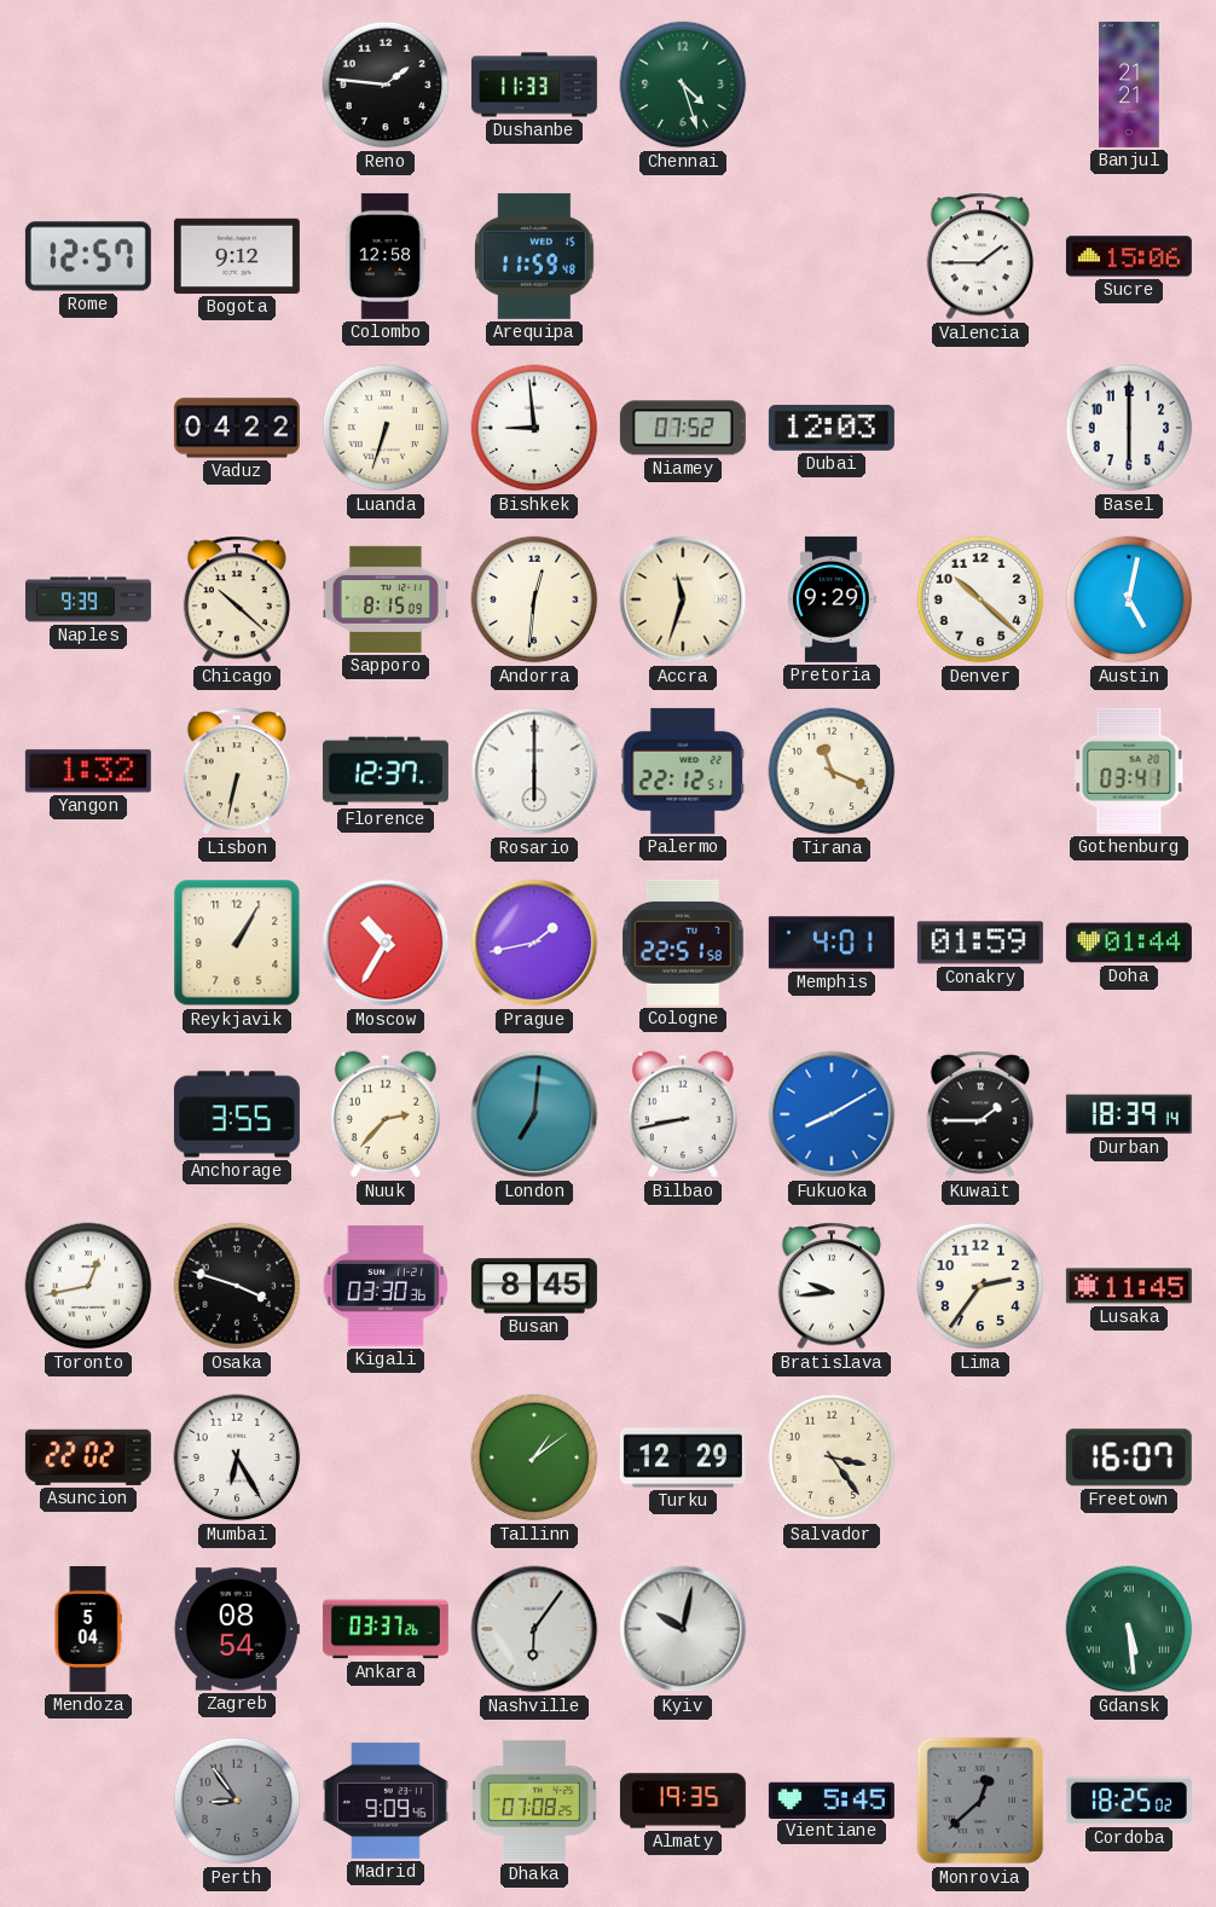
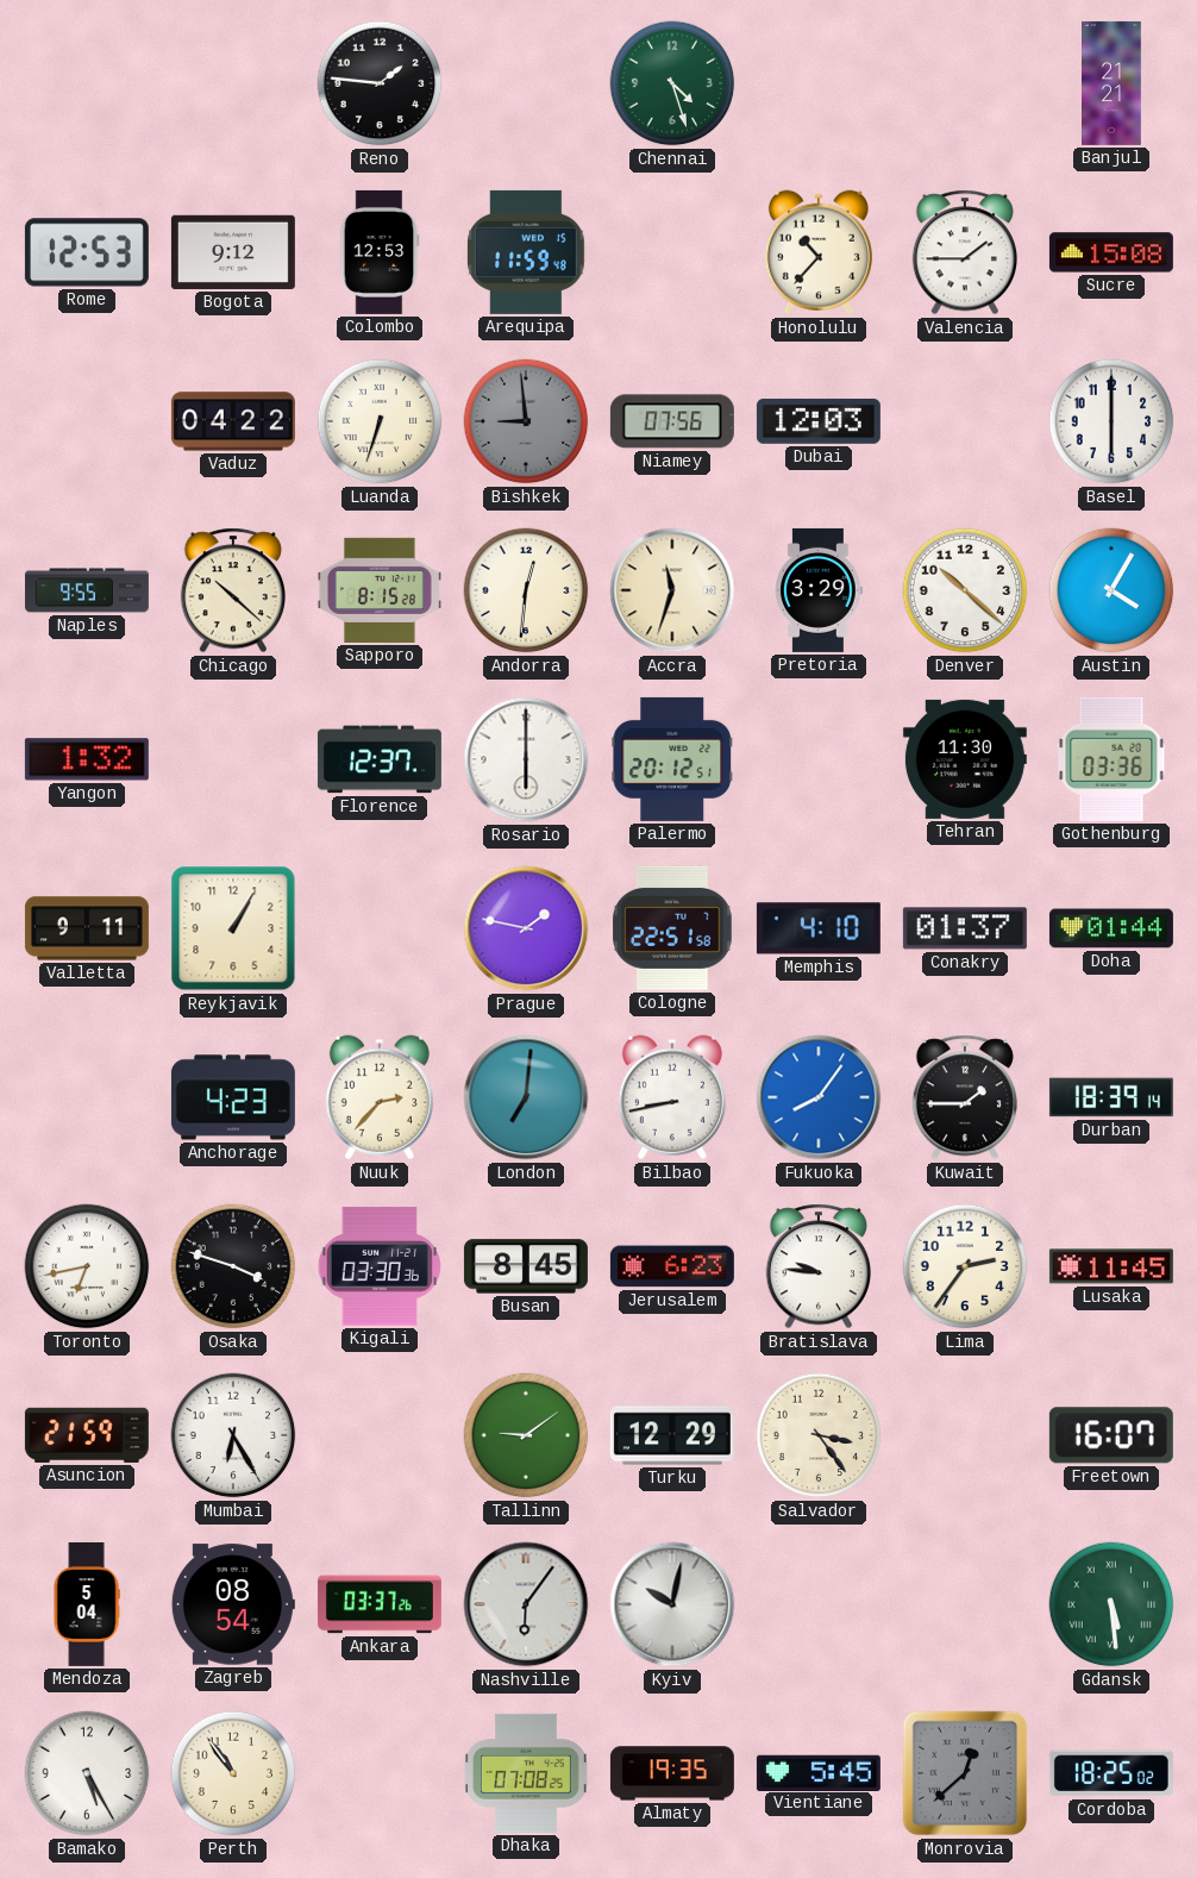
Dushanbe: 11:33 -> none
Rome: 12:57 -> 12:53
Colombo: 12:58 -> 12:53
Honolulu: none -> 10:37
Sucre: 15:06 -> 15:08
Bishkek dial: white -> grey
Niamey: 07:52 -> 07:56
Naples: 9:39 -> 9:55
Sapporo: 8:15:09 -> 8:15:28
Pretoria: 9:29 -> 3:29
Austin: 5:02 -> 4:05
Lisbon: 6:32 -> none
Palermo: 22:12 -> 20:12
Tirana: 11:19 -> none
Tehran: none -> 11:30
Gothenburg: 03:41 -> 03:36
Valletta: none -> 9:11
Moscow: 10:35 -> none
Prague: 1:43 -> 1:47
Memphis: 4:01 -> 4:10
Conakry: 01:59 -> 01:37
Anchorage: 3:55 -> 4:23
Fukuoka: 8:10 -> 8:06
Toronto: 12:43 -> 6:43
Jerusalem: none -> 6:23
Bratislava: 9:44 -> 9:46
Asuncion: 22:02 -> 21:59
Tallinn: 1:09 -> 9:09
Bamako: none -> 5:25
Perth: 8:54 -> 10:54
Perth dial: grey -> cream
Madrid: 9:09 -> none
